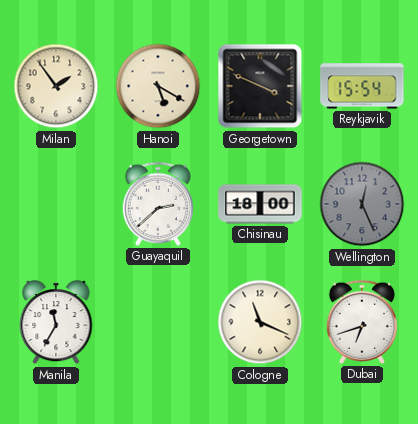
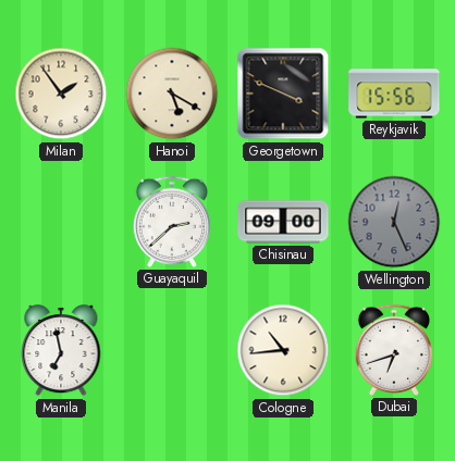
Reykjavik: 15:54 -> 15:56
Chisinau: 18:00 -> 09:00
Manila: 11:35 -> 6:58
Cologne: 11:19 -> 10:44
